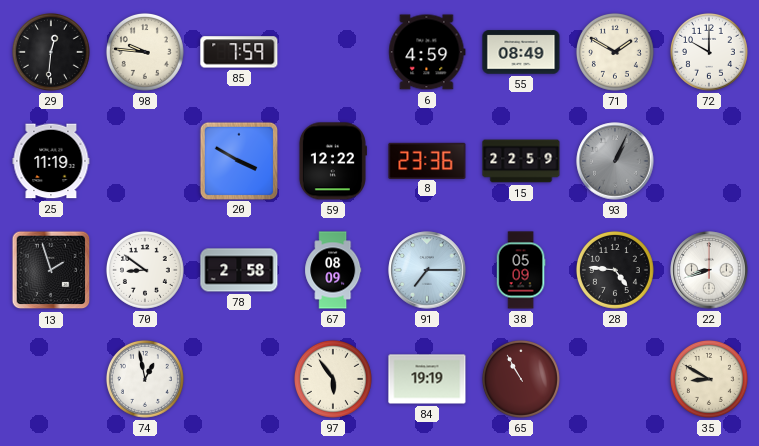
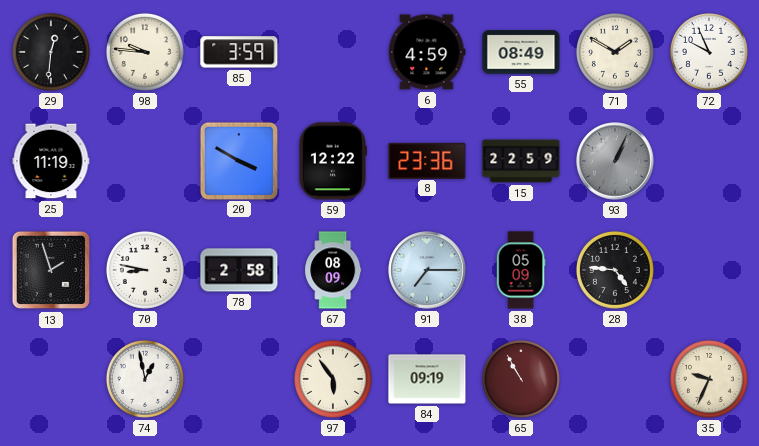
85: 7:59 -> 3:59
72: 10:00 -> 9:56
70: 8:51 -> 8:47
22: 8:42 -> none
84: 19:19 -> 09:19
35: 8:50 -> 9:34
